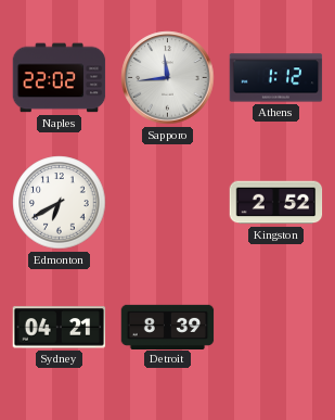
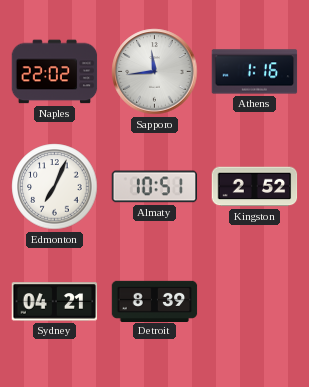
Athens: 1:12 -> 1:16
Edmonton: 6:40 -> 7:04
Almaty: none -> 10:51
